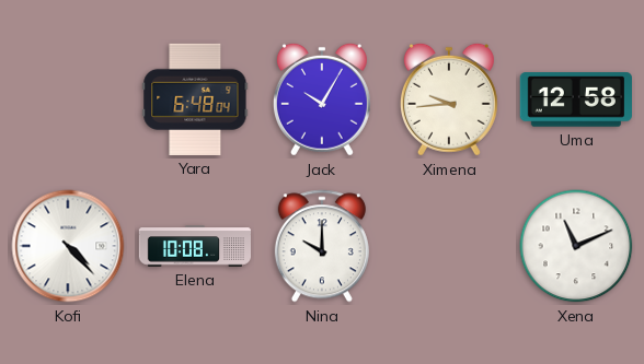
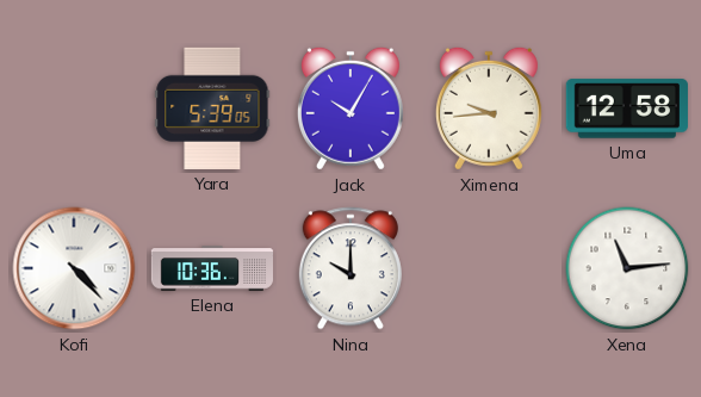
Yara: 6:48 -> 5:39
Elena: 10:08 -> 10:36
Xena: 11:11 -> 11:14
